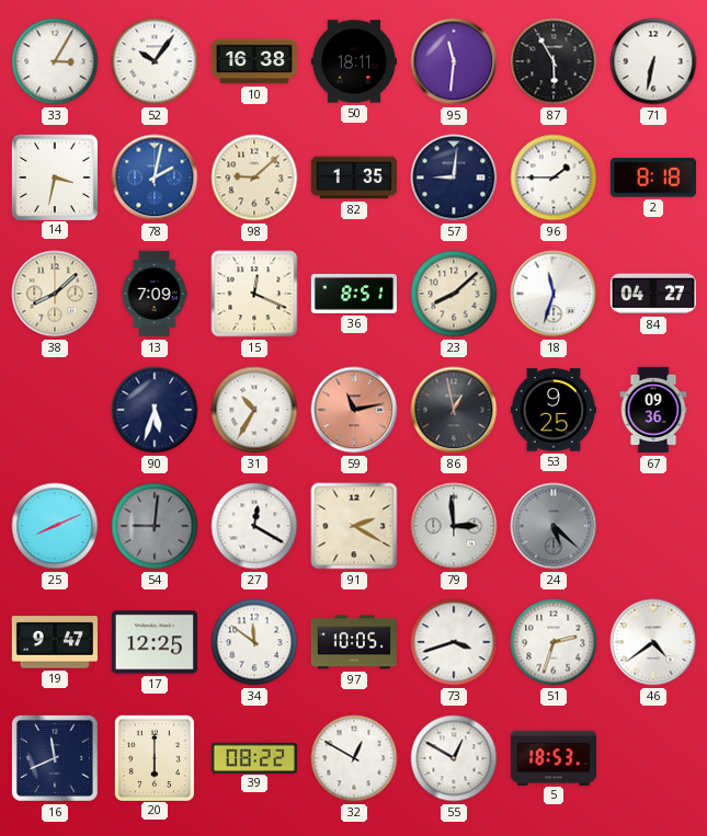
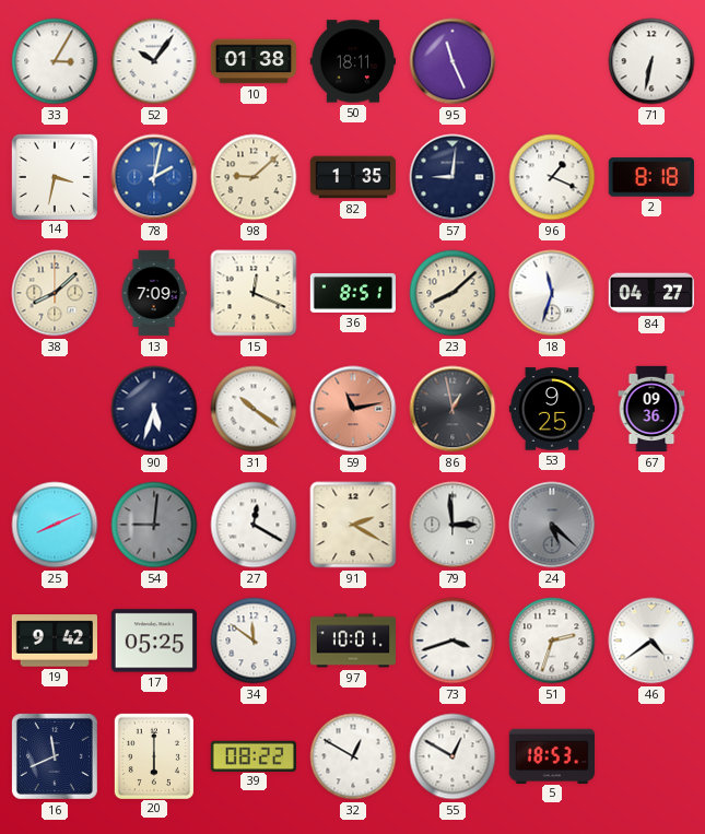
10: 16:38 -> 01:38
95: 11:31 -> 11:26
87: 5:55 -> none
96: 1:45 -> 1:19
31: 10:35 -> 10:21
19: 9:47 -> 9:42
17: 12:25 -> 05:25
97: 10:05 -> 10:01
